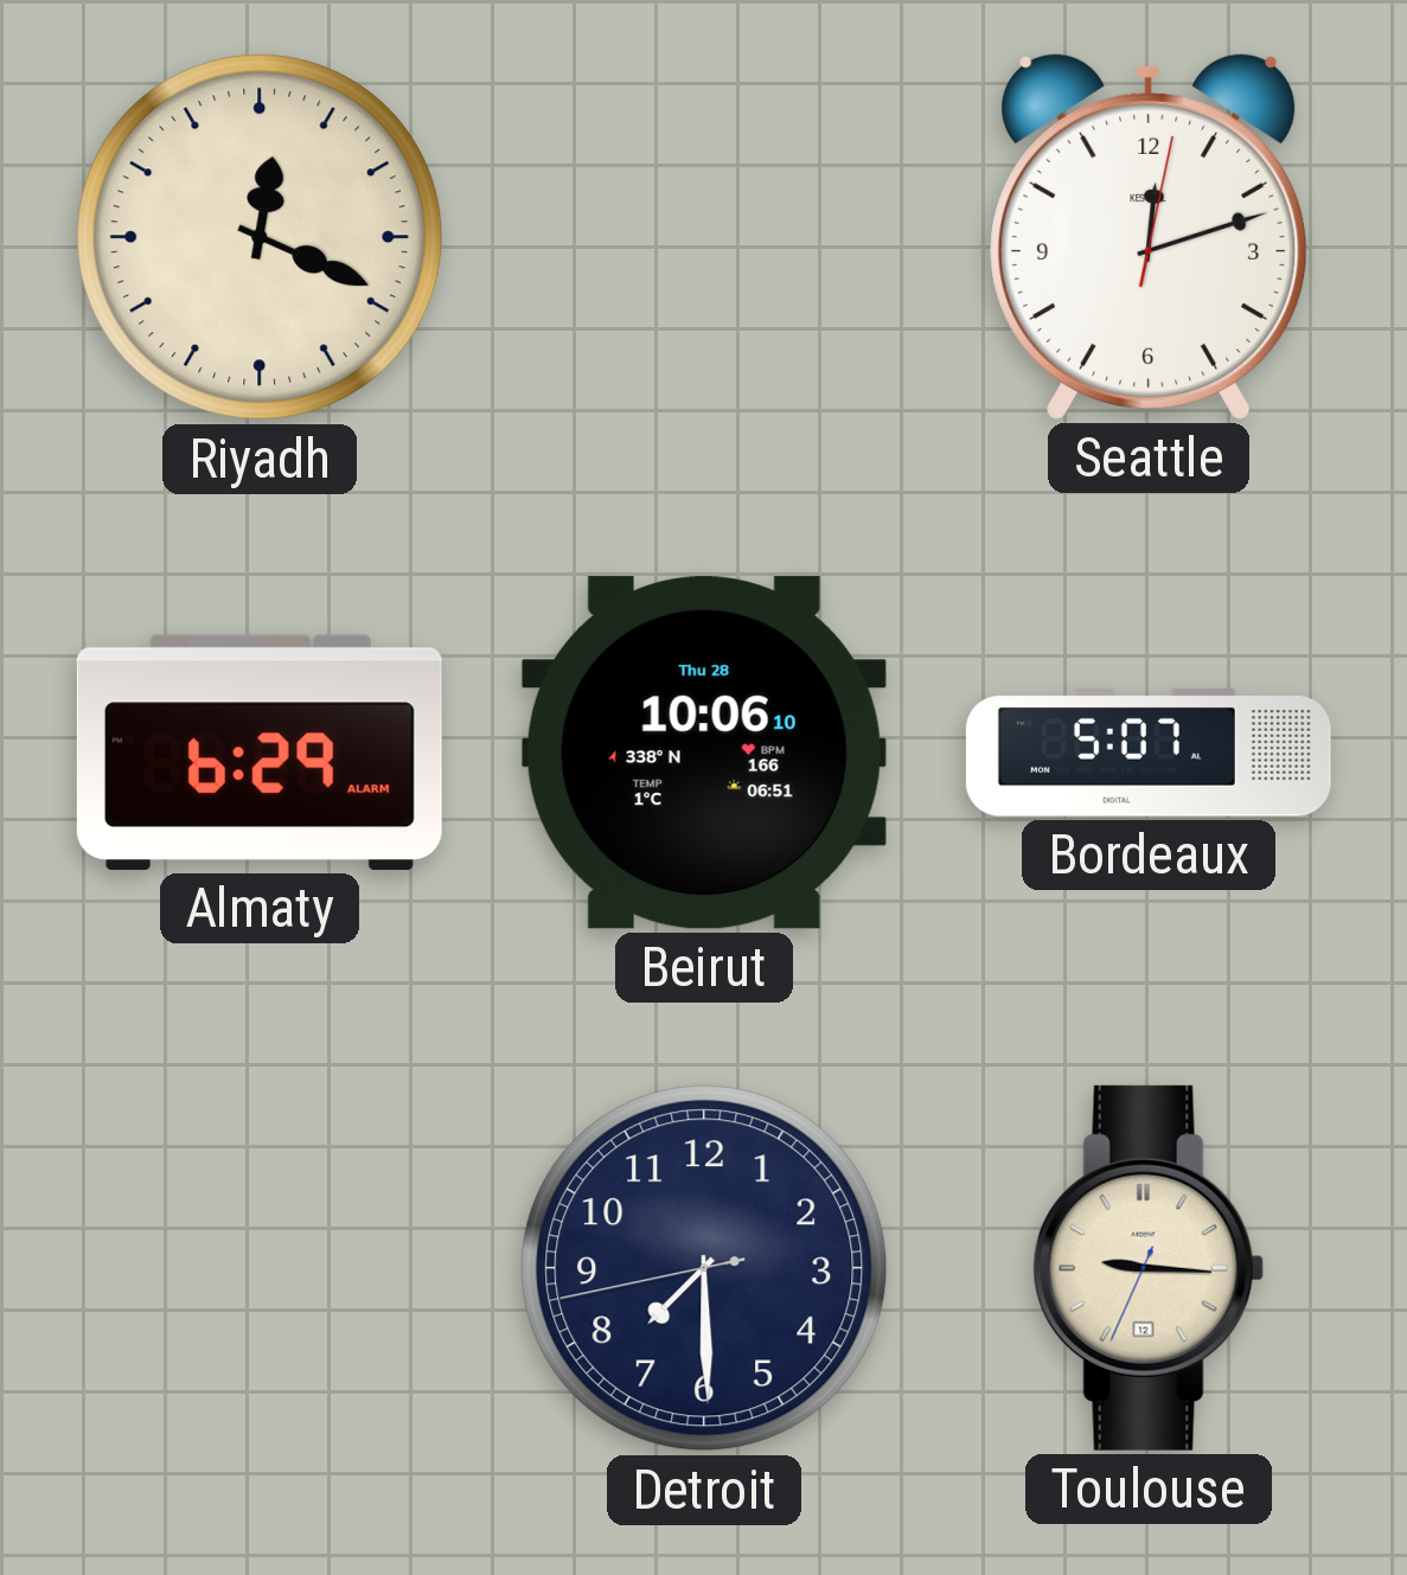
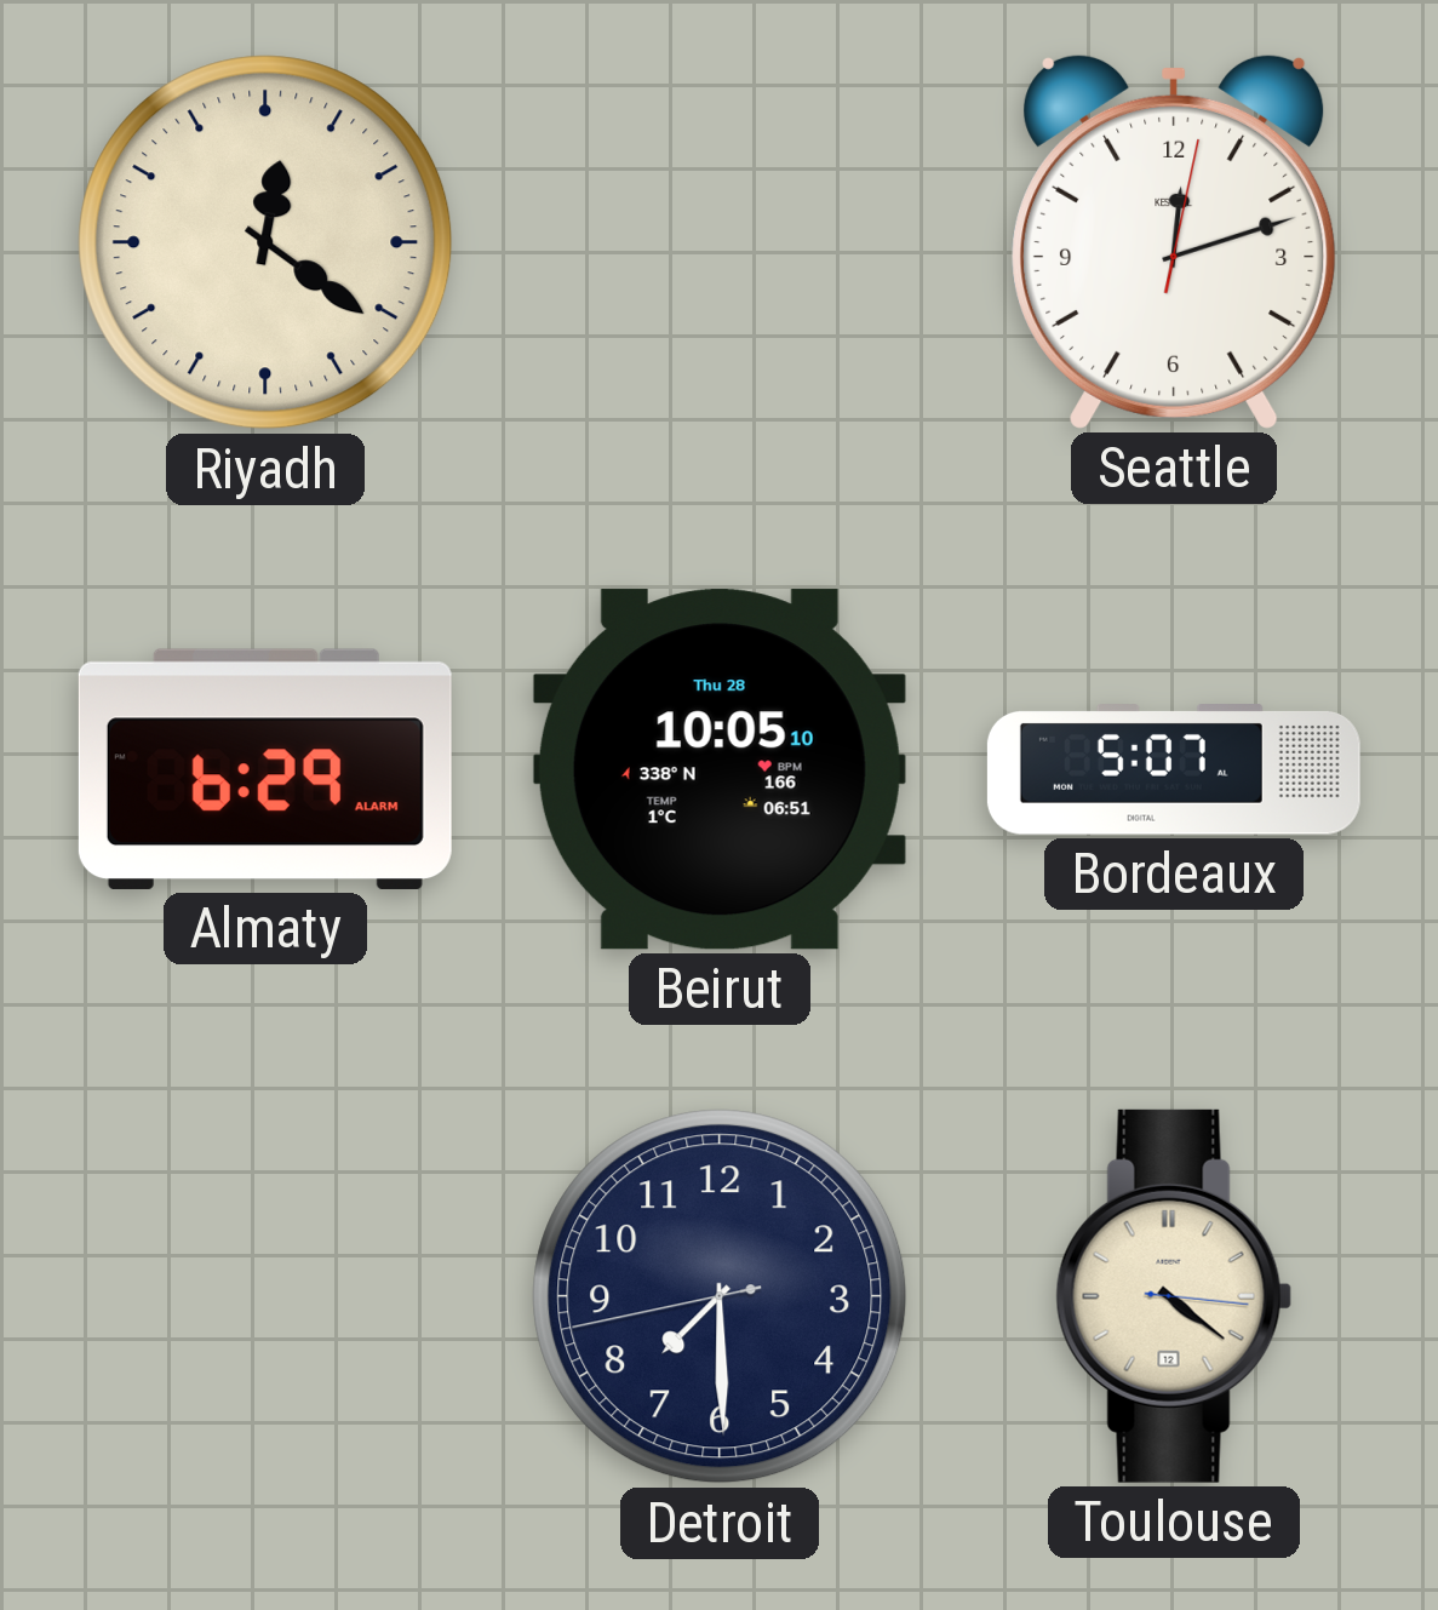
Riyadh: 12:19 -> 12:21
Beirut: 10:06 -> 10:05
Toulouse: 9:15 -> 4:21
